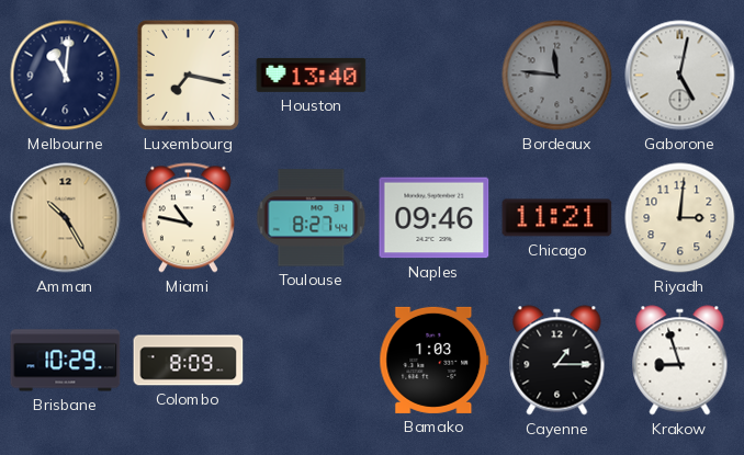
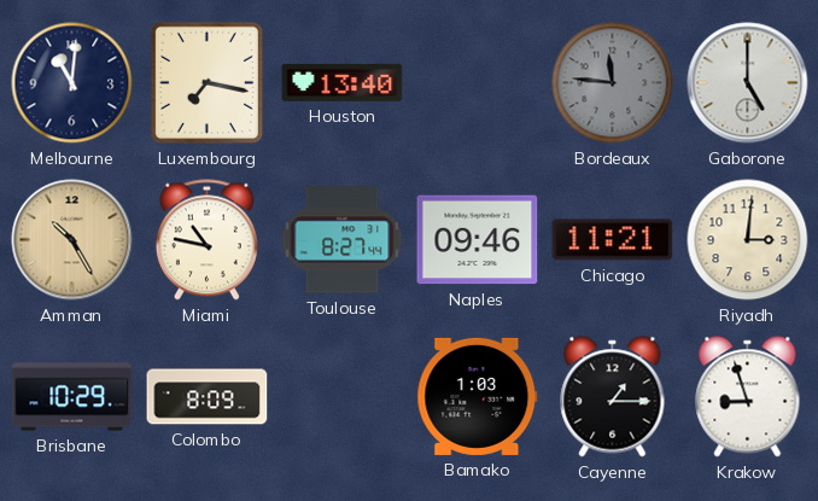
Gaborone: 5:02 -> 5:00
